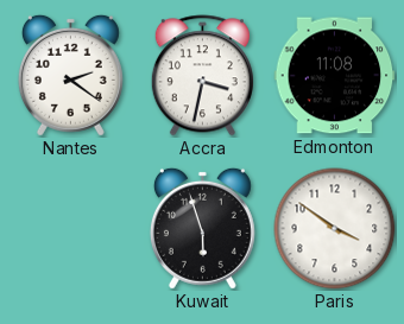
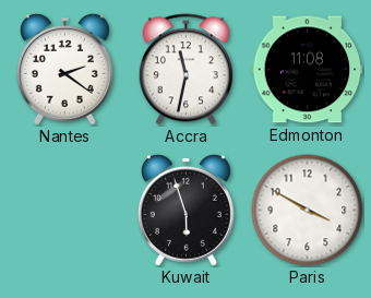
Accra: 3:32 -> 11:32
Paris: 3:51 -> 3:50
